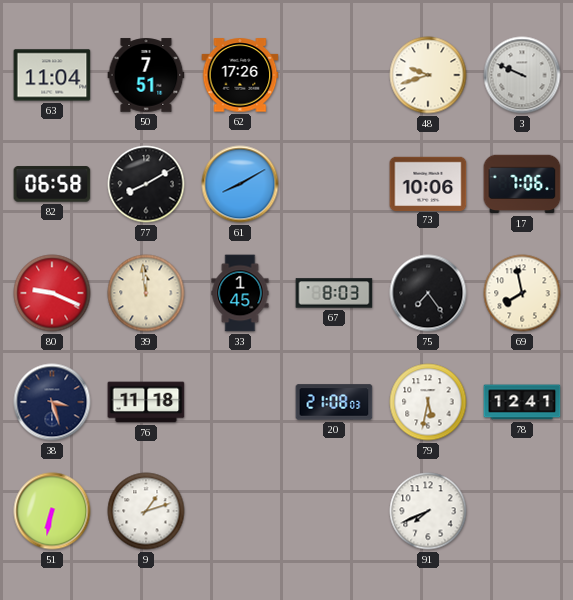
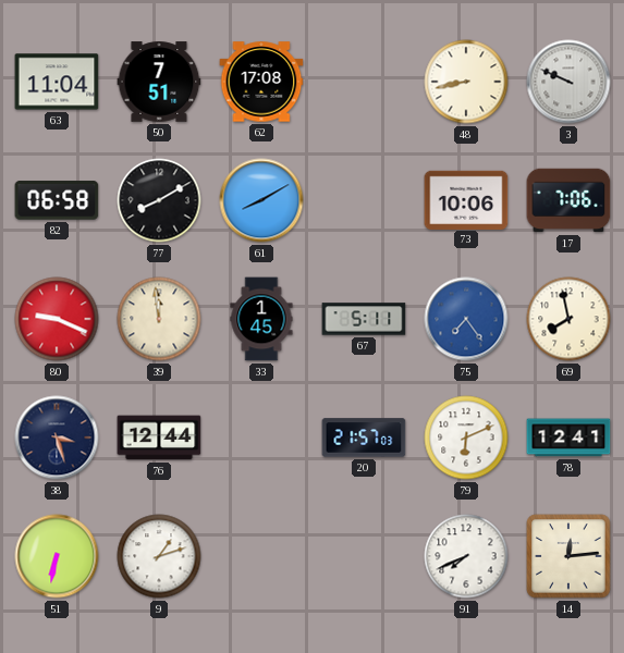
62: 17:26 -> 17:08
48: 9:42 -> 8:43
67: 8:03 -> 5:11
75 dial: black -> blue
76: 11:18 -> 12:44
20: 21:08 -> 21:57
79: 5:32 -> 6:11
14: none -> 12:14
